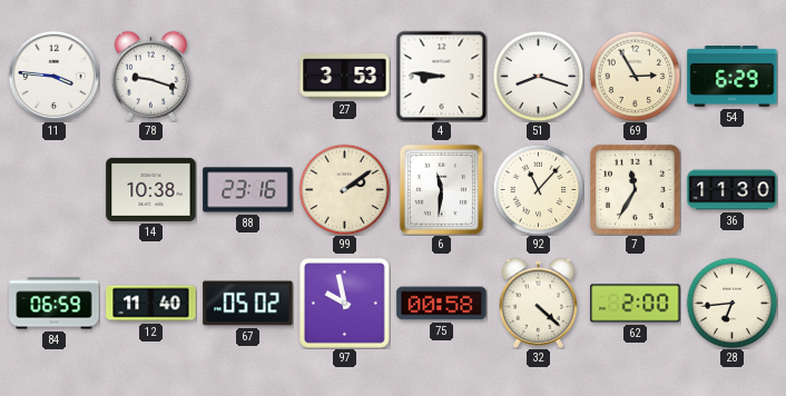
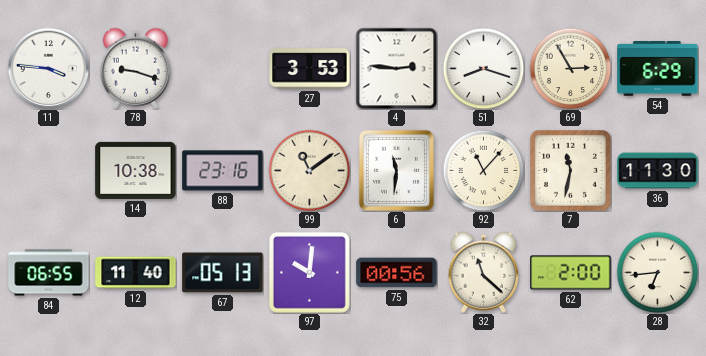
4: 8:46 -> 2:46
99: 2:09 -> 11:09
7: 11:35 -> 11:32
84: 06:59 -> 06:55
67: 05:02 -> 05:13
97: 9:58 -> 10:01
75: 00:58 -> 00:56
32: 4:22 -> 11:22
